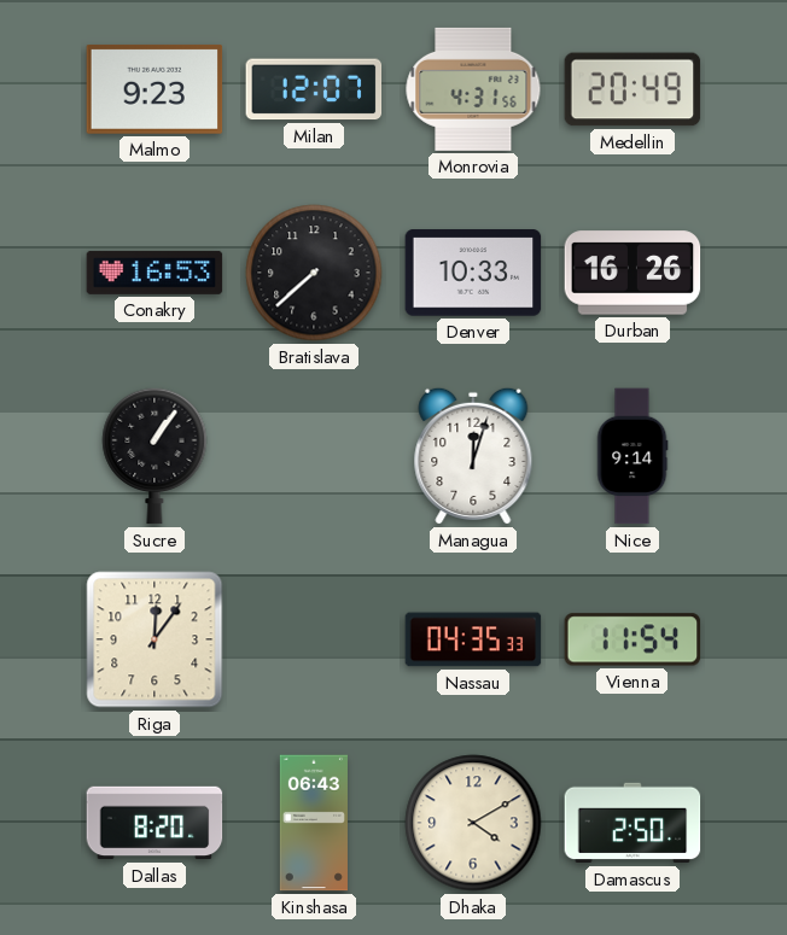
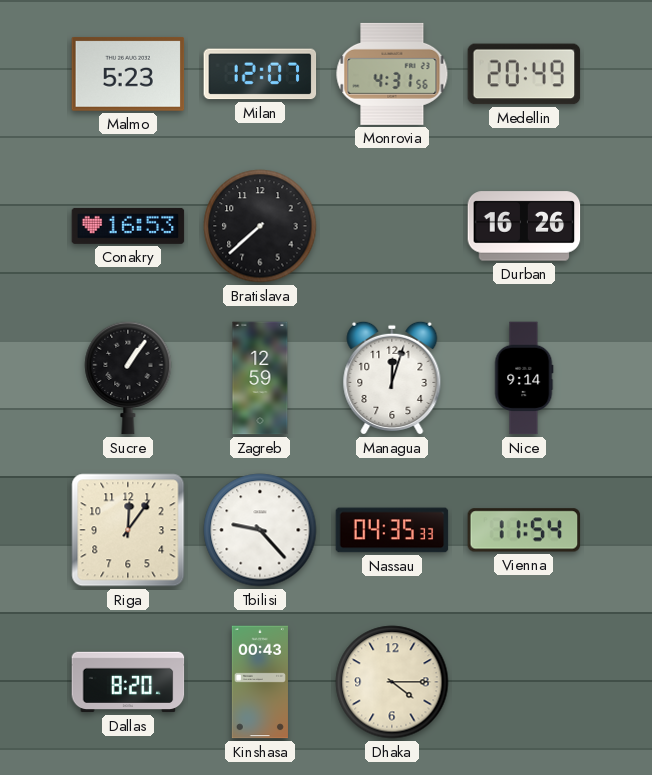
Malmo: 9:23 -> 5:23
Denver: 10:33 -> none
Zagreb: none -> 12:59
Tbilisi: none -> 9:23
Kinshasa: 06:43 -> 00:43
Dhaka: 4:10 -> 4:15
Damascus: 2:50 -> none
